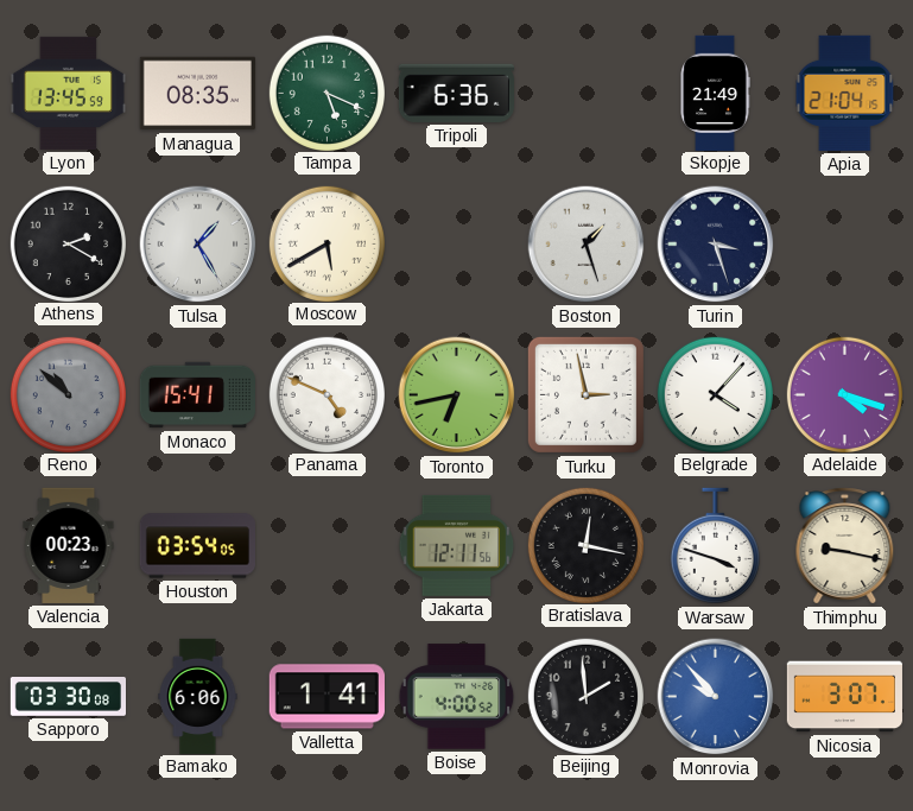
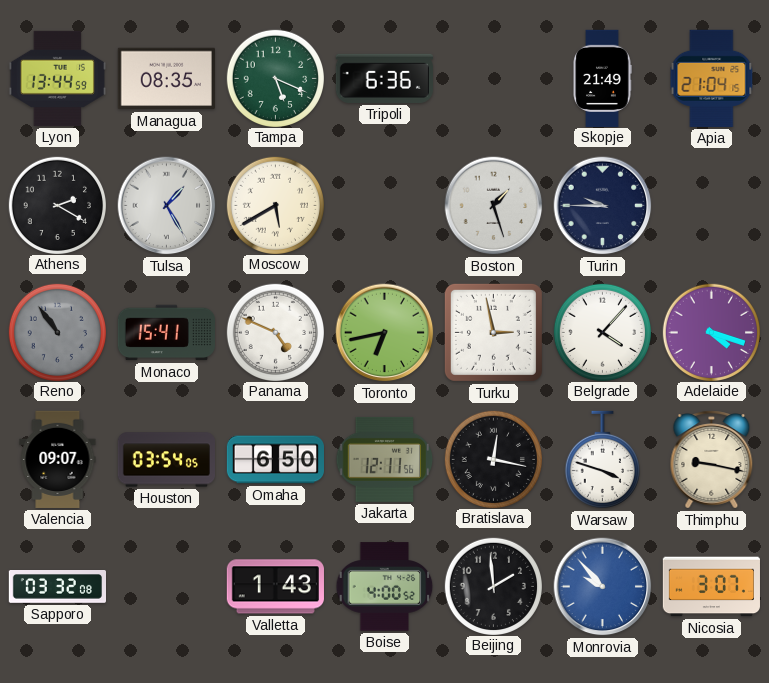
Lyon: 13:45 -> 13:44
Turin: 3:27 -> 9:45
Reno: 10:52 -> 10:54
Valencia: 00:23 -> 09:07
Omaha: none -> 6:50
Sapporo: 03:30 -> 03:32
Bamako: 6:06 -> none
Valletta: 1:41 -> 1:43
